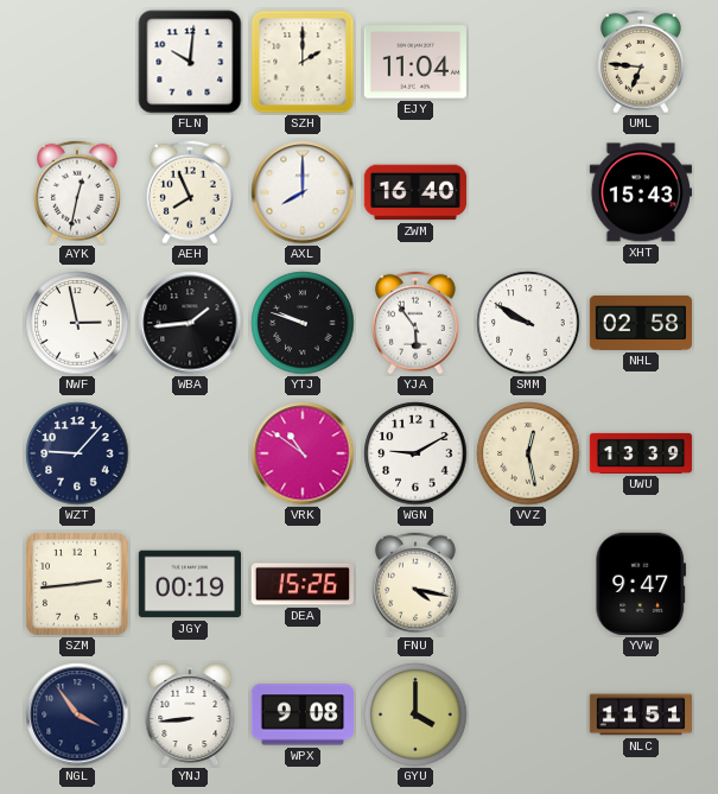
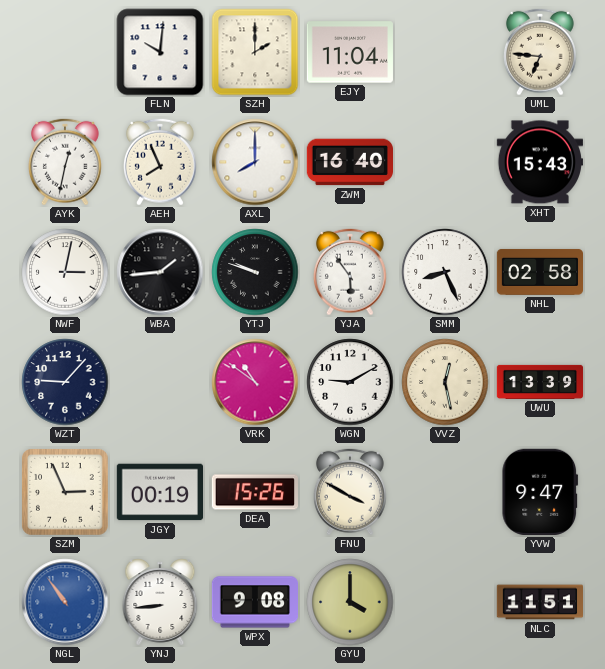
NWF: 2:58 -> 3:02
SMM: 9:50 -> 8:26
SZM: 2:44 -> 2:56
FNU: 4:17 -> 3:50
NGL: 3:54 -> 10:54
NGL dial: navy -> blue
